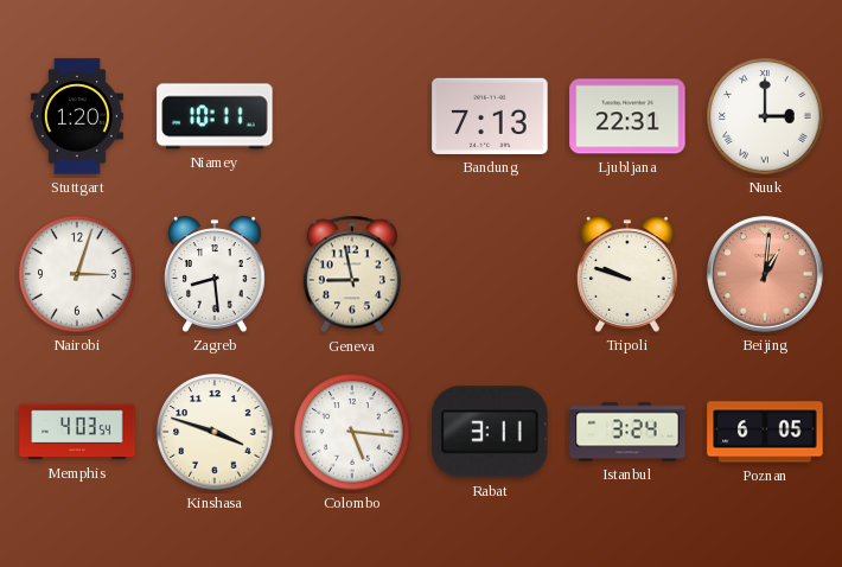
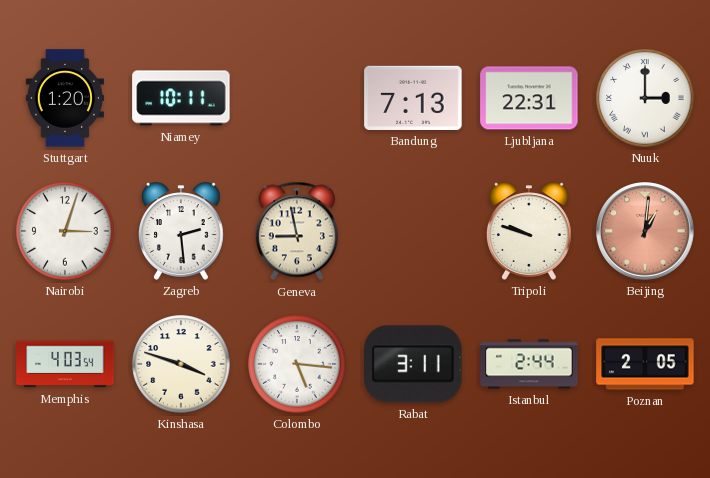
Zagreb: 8:29 -> 2:29
Istanbul: 3:24 -> 2:44
Poznan: 6:05 -> 2:05
